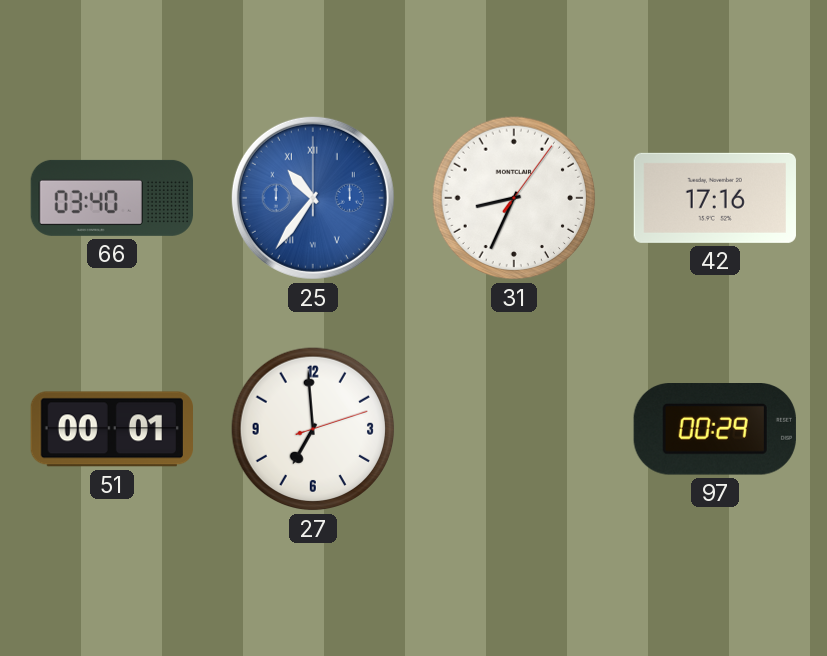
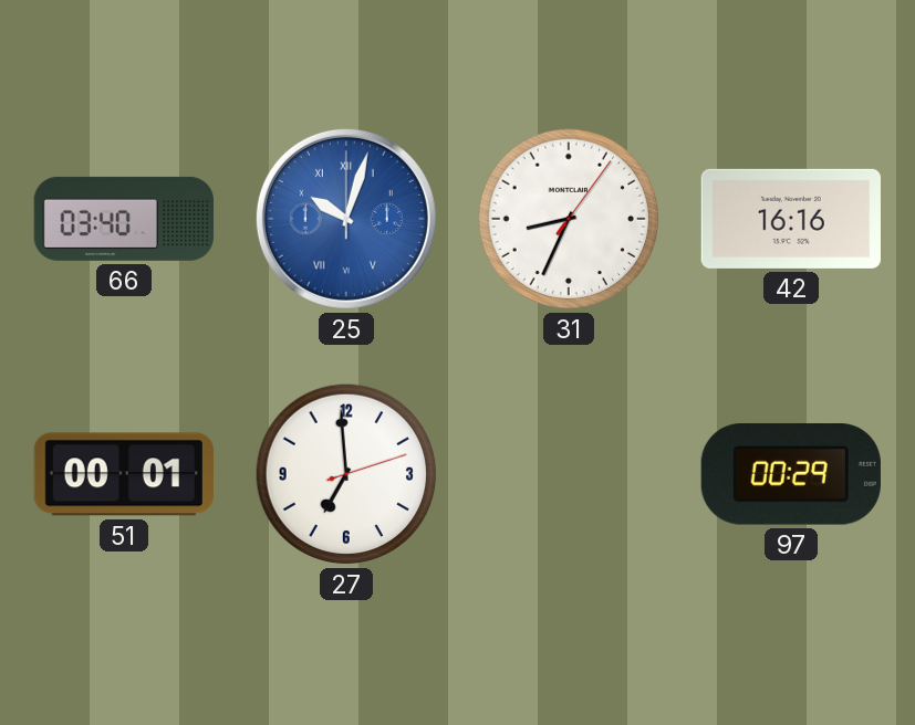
25: 10:36 -> 10:03
42: 17:16 -> 16:16
